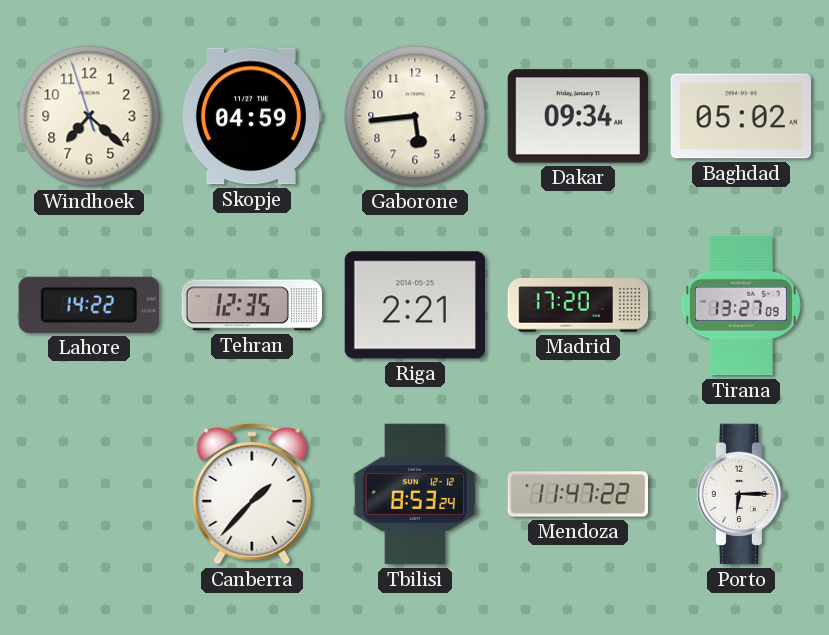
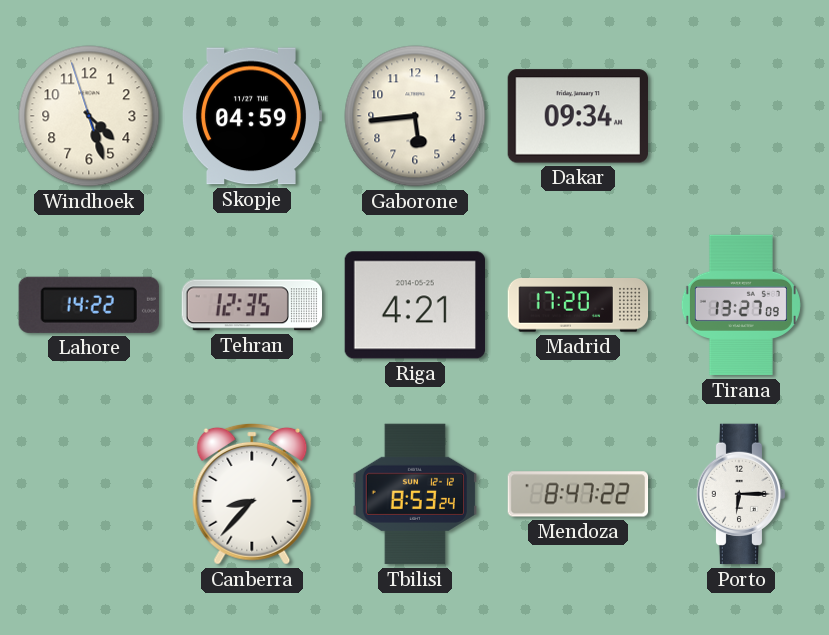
Windhoek: 7:21 -> 4:26
Baghdad: 05:02 -> none
Riga: 2:21 -> 4:21
Canberra: 1:37 -> 8:37
Mendoza: 11:47 -> 8:47
